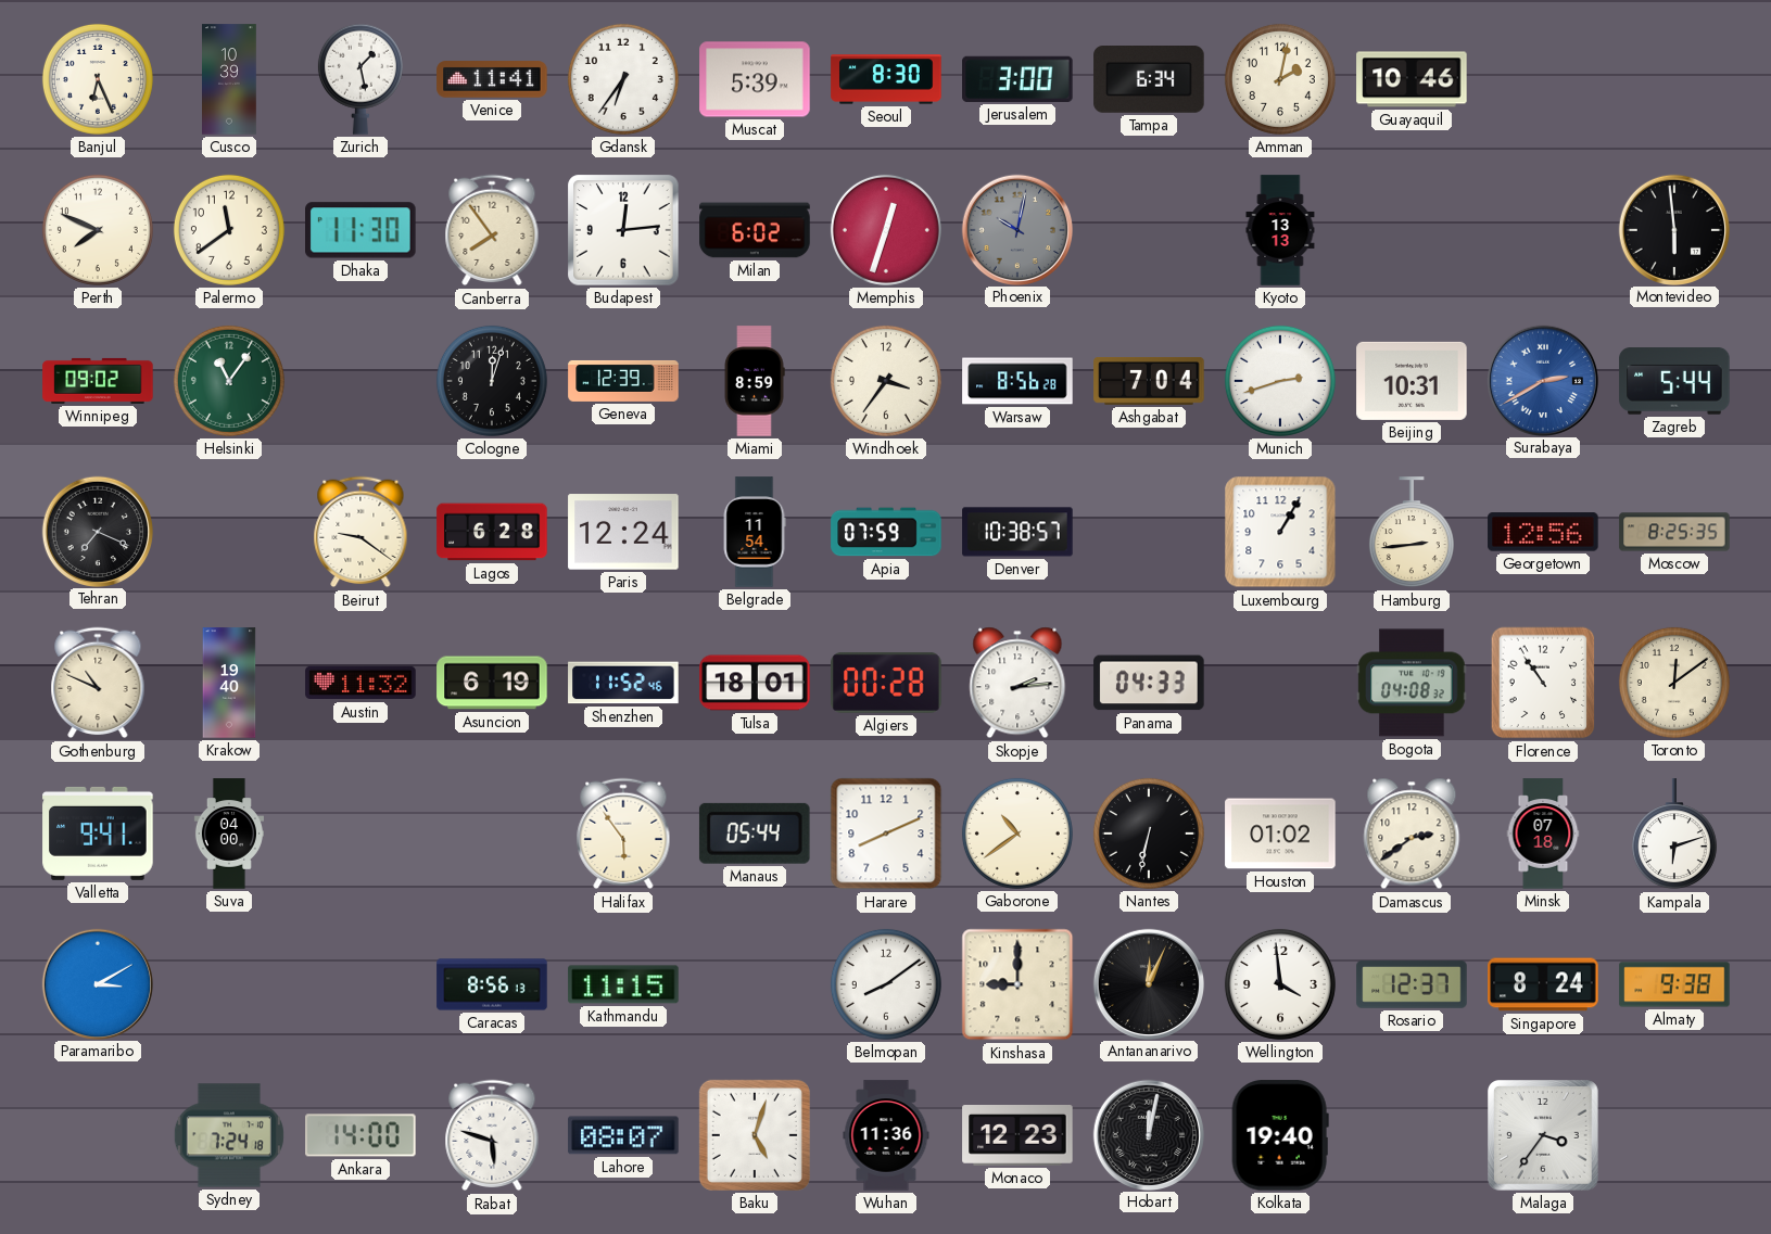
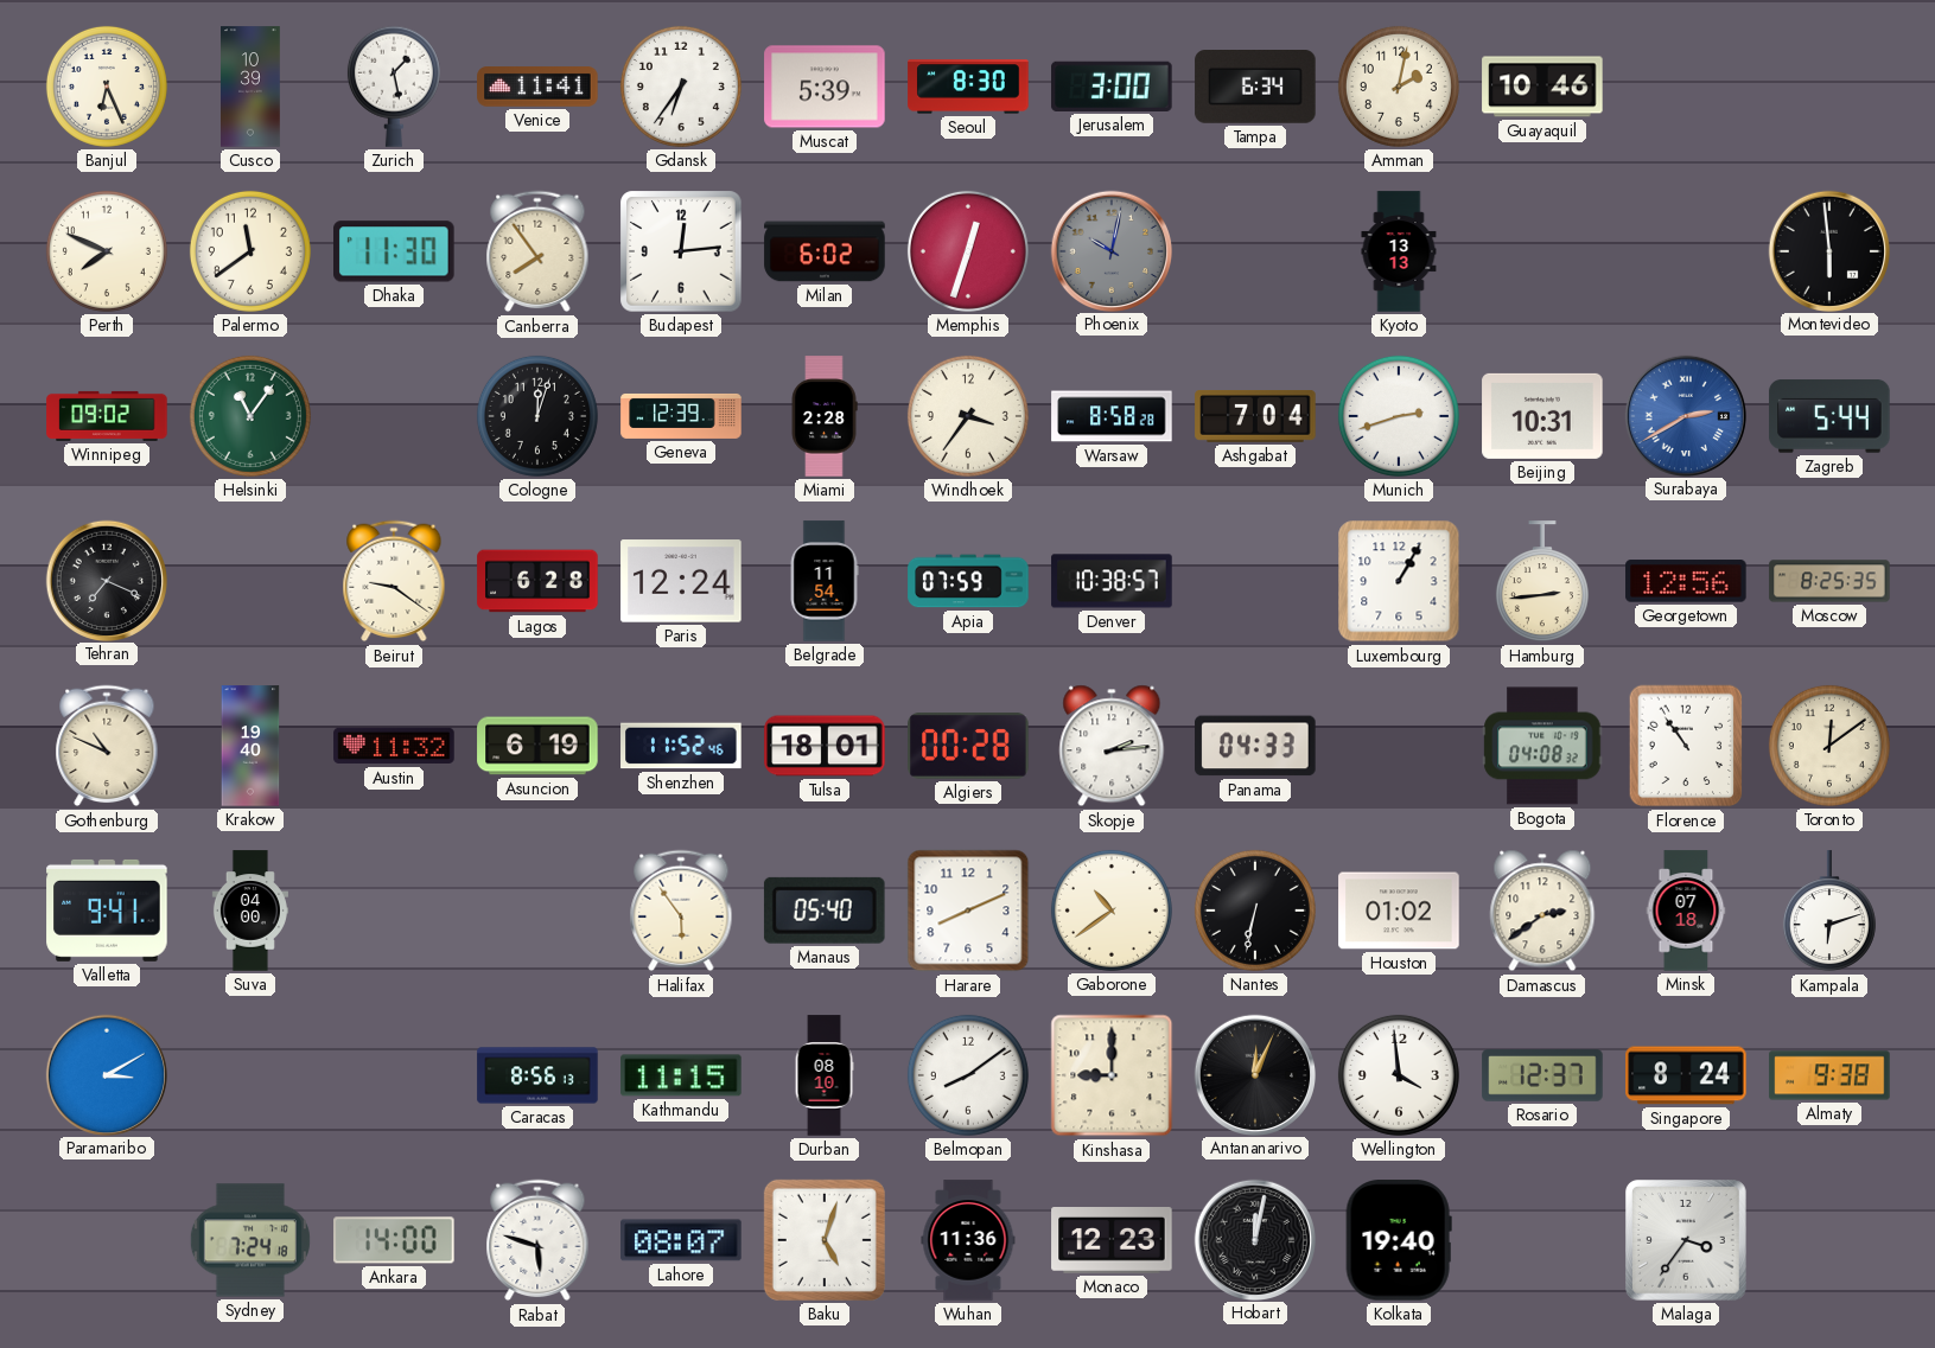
Miami: 8:59 -> 2:28
Warsaw: 8:56 -> 8:58
Manaus: 05:44 -> 05:40
Durban: none -> 08:10
